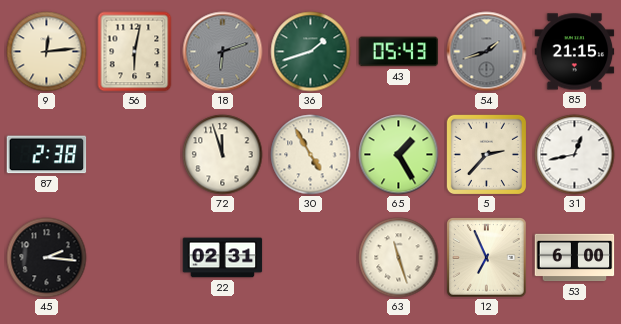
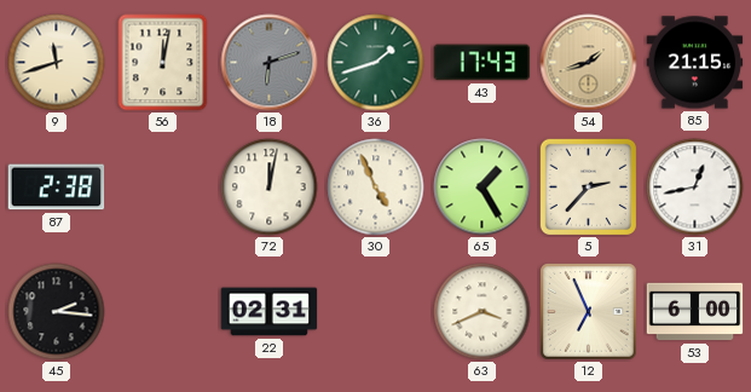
9: 12:14 -> 11:42
56: 6:02 -> 12:02
43: 05:43 -> 17:43
54 dial: grey -> champagne
72: 11:57 -> 12:02
30: 4:55 -> 4:56
63: 11:27 -> 3:41
